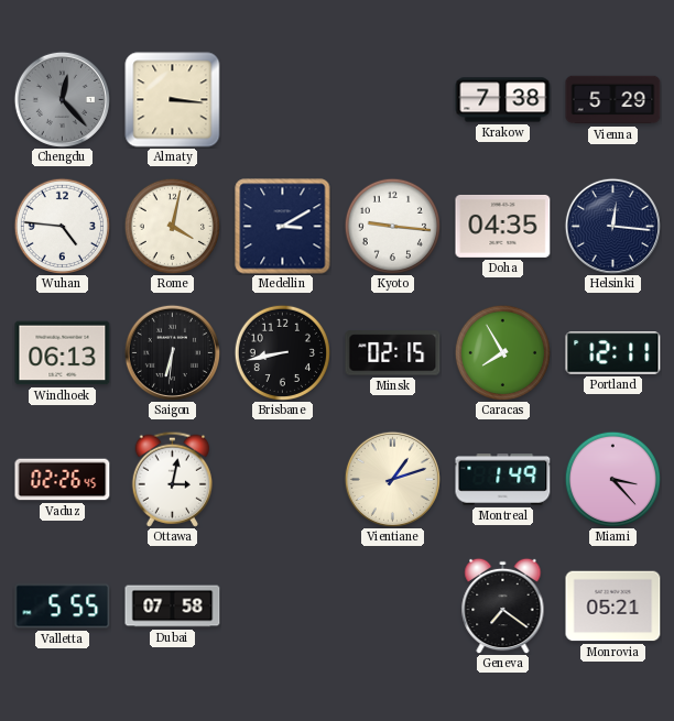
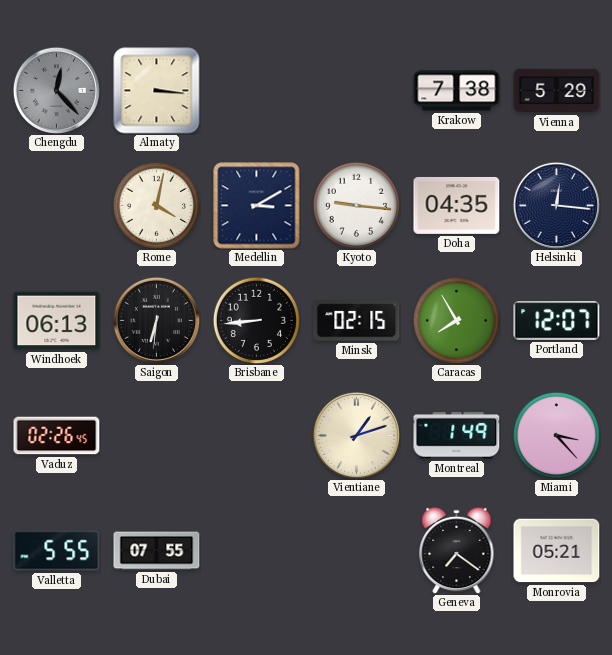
Wuhan: 4:46 -> none
Brisbane: 8:43 -> 8:44
Portland: 12:11 -> 12:07
Ottawa: 3:02 -> none
Dubai: 07:58 -> 07:55
